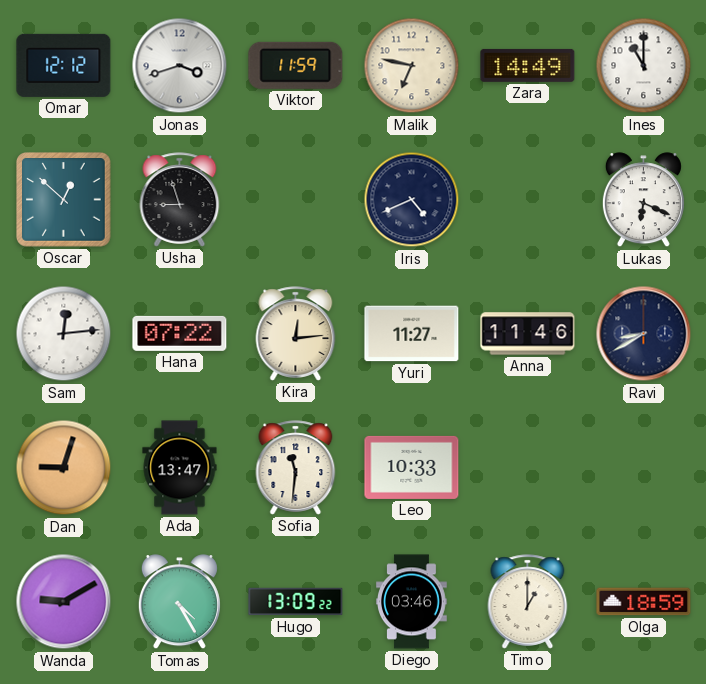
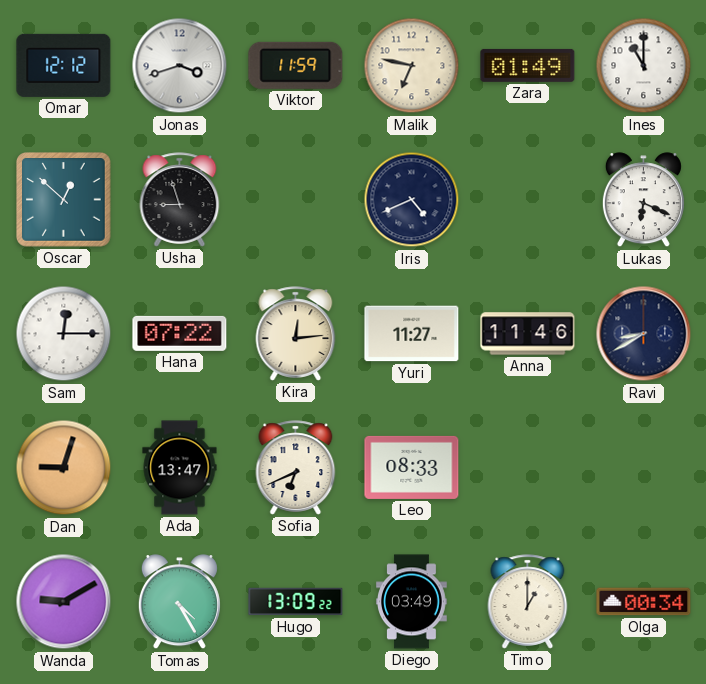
Zara: 14:49 -> 01:49
Sam: 12:14 -> 12:15
Sofia: 11:31 -> 6:41
Leo: 10:33 -> 08:33
Diego: 03:46 -> 03:49
Olga: 18:59 -> 00:34
